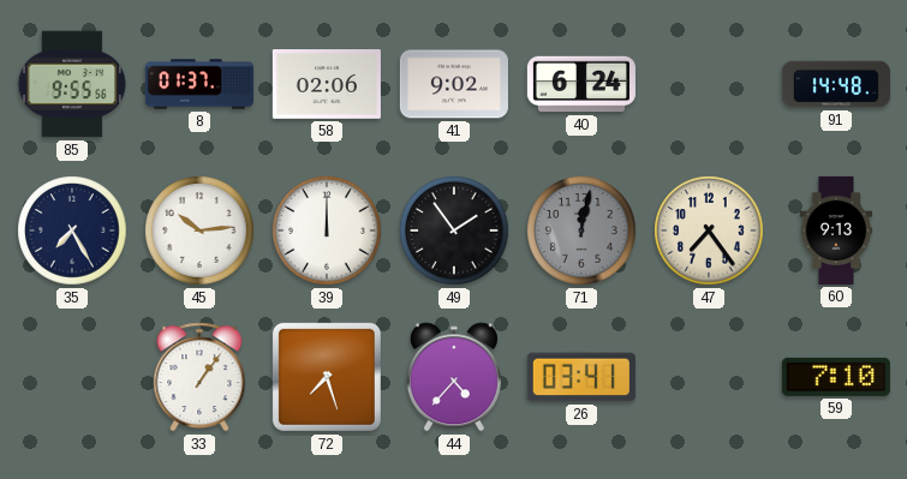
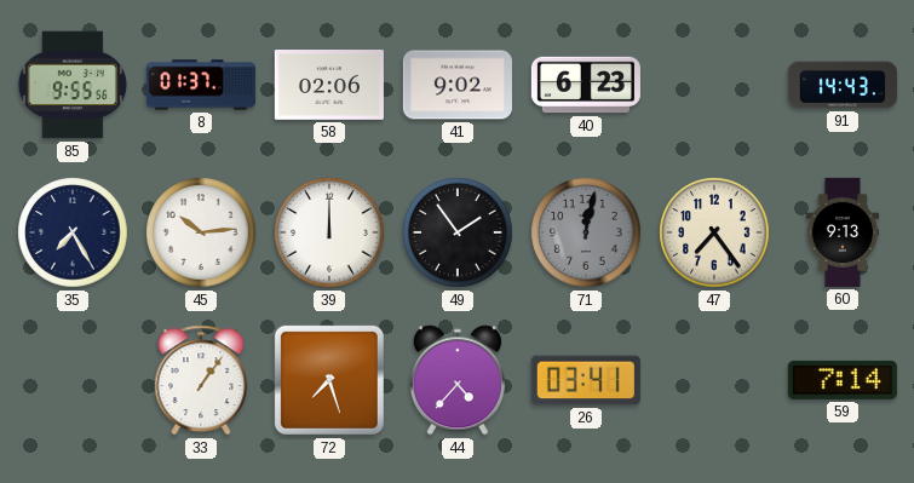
40: 6:24 -> 6:23
91: 14:48 -> 14:43
59: 7:10 -> 7:14
